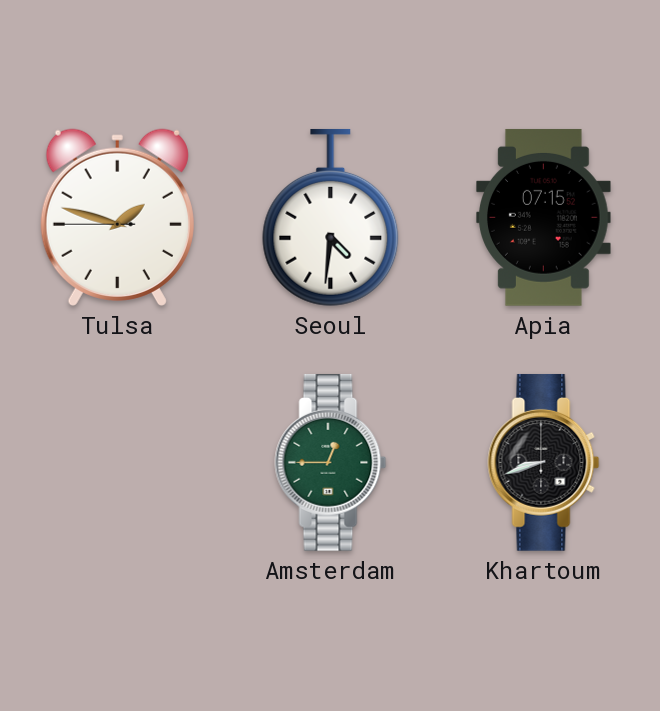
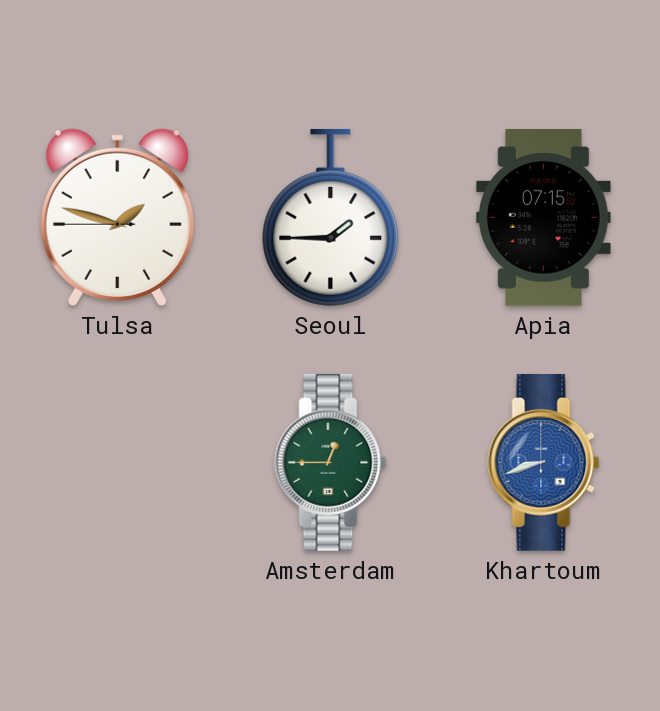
Seoul: 4:31 -> 1:45
Khartoum dial: black -> blue
